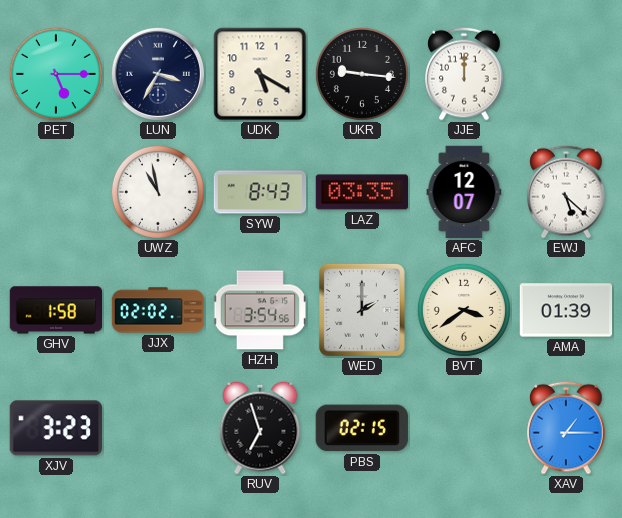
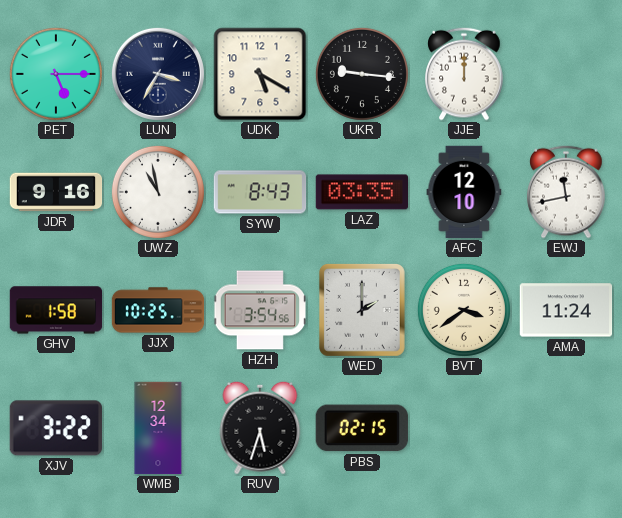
JDR: none -> 9:16
AFC: 12:07 -> 12:10
EWJ: 5:22 -> 11:43
JJX: 02:02 -> 10:25
AMA: 01:39 -> 11:24
XJV: 3:23 -> 3:22
WMB: none -> 12:34
RUV: 6:57 -> 5:33
XAV: 1:15 -> none
